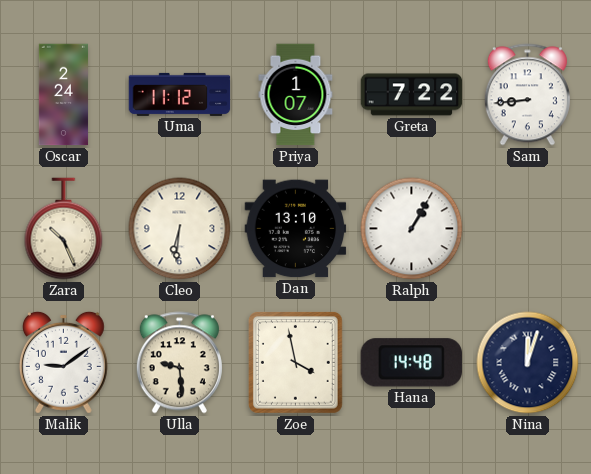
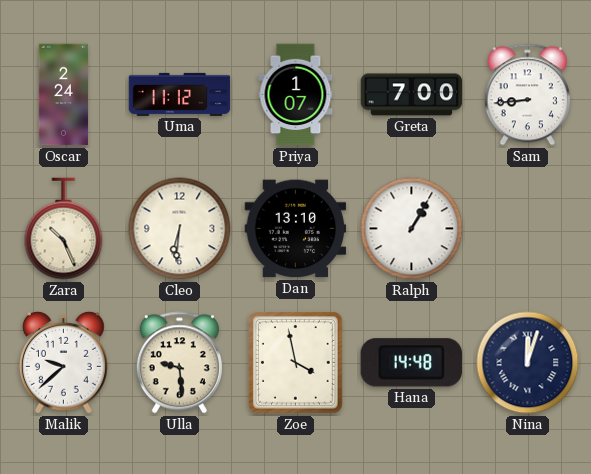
Greta: 7:22 -> 7:00
Malik: 9:09 -> 9:38
